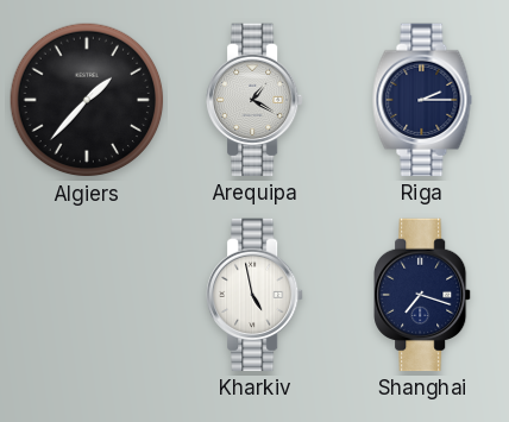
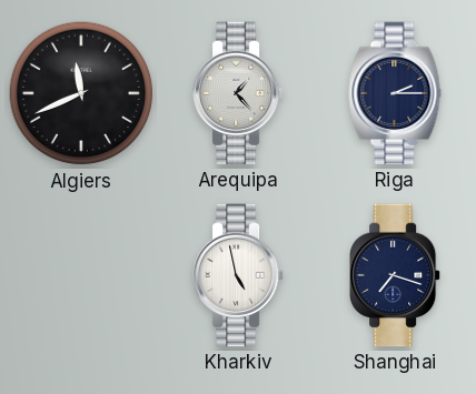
Algiers: 1:37 -> 11:41
Arequipa: 1:20 -> 1:23
